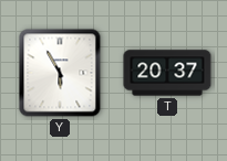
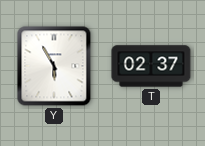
T: 20:37 -> 02:37
